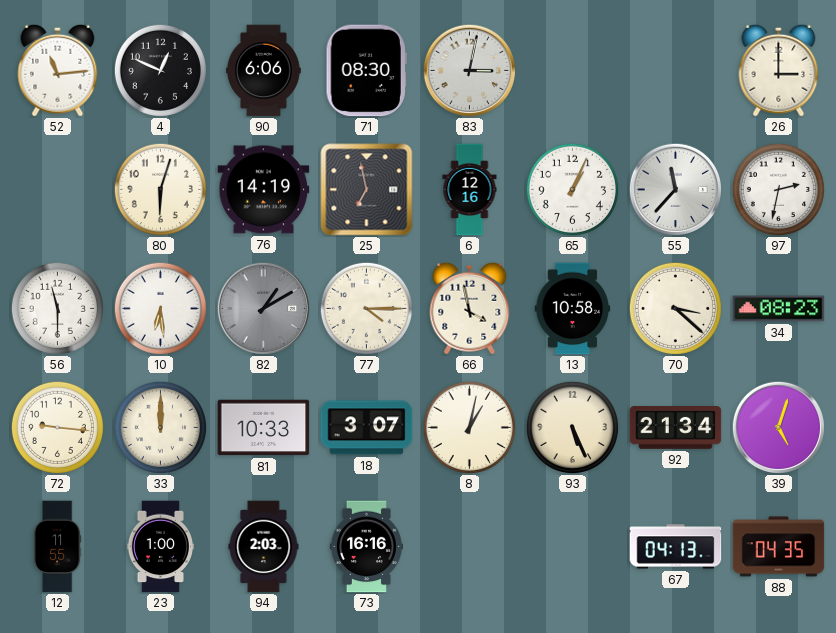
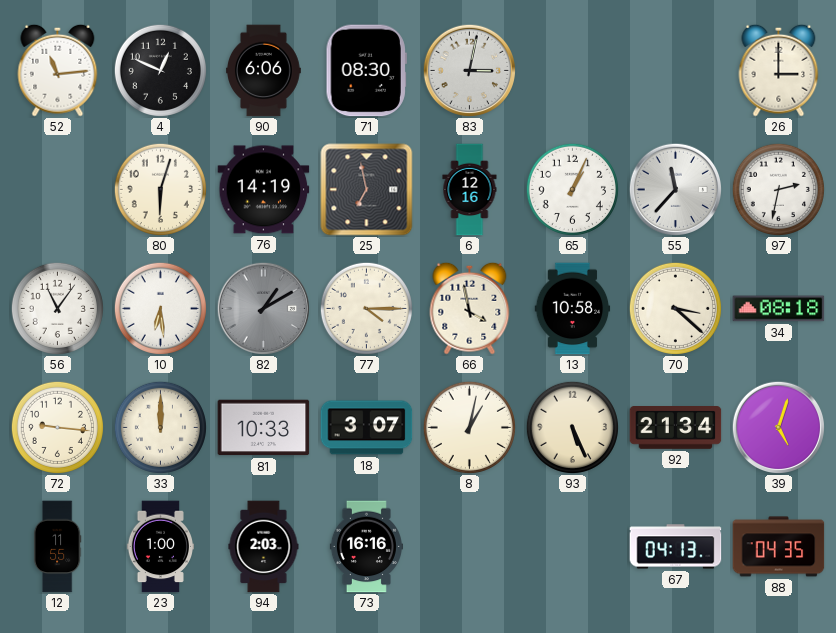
56: 11:30 -> 11:06
34: 08:23 -> 08:18
